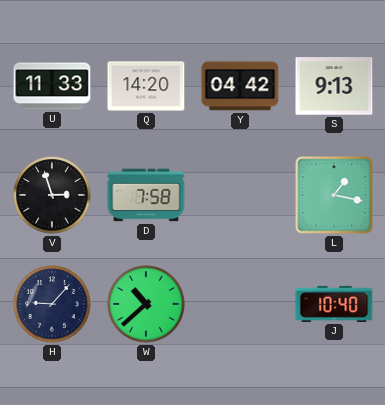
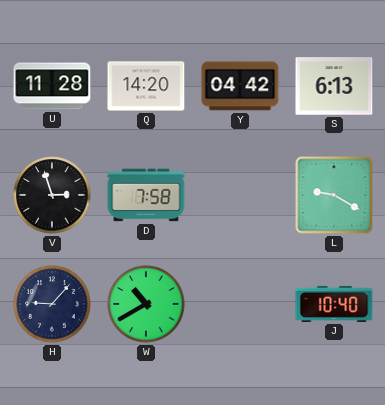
U: 11:33 -> 11:28
S: 9:13 -> 6:13
L: 1:17 -> 9:20
W: 10:38 -> 10:40
